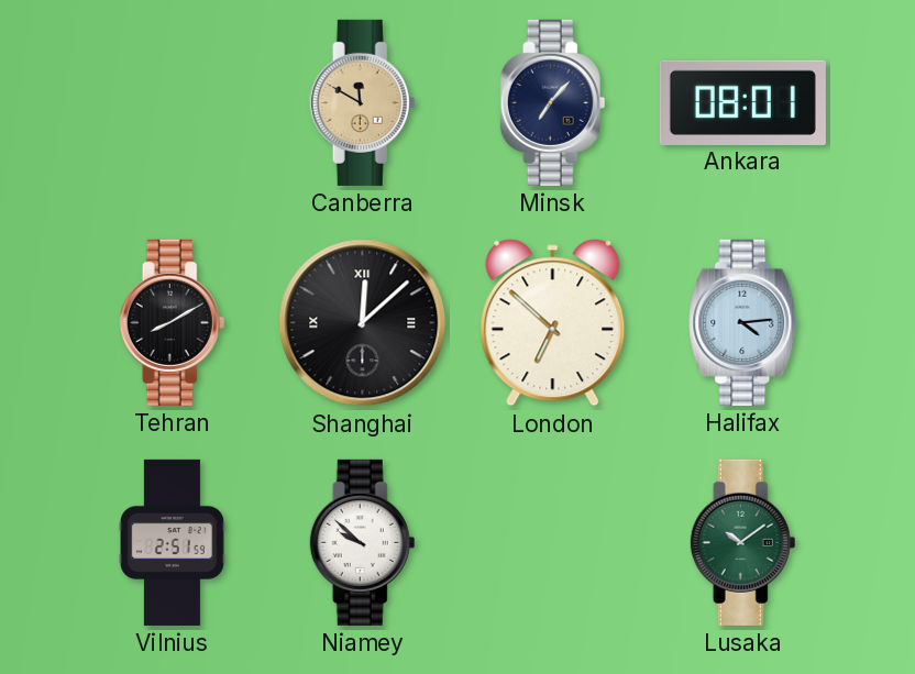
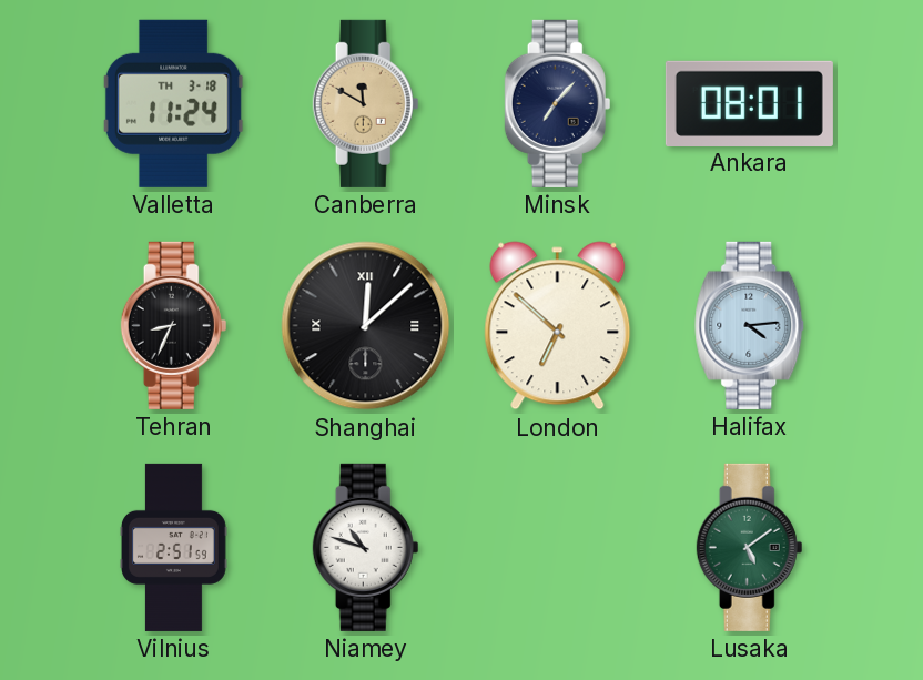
Valletta: none -> 11:24
Tehran: 8:10 -> 8:34
Niamey: 9:52 -> 10:48
Lusaka: 10:09 -> 5:09
